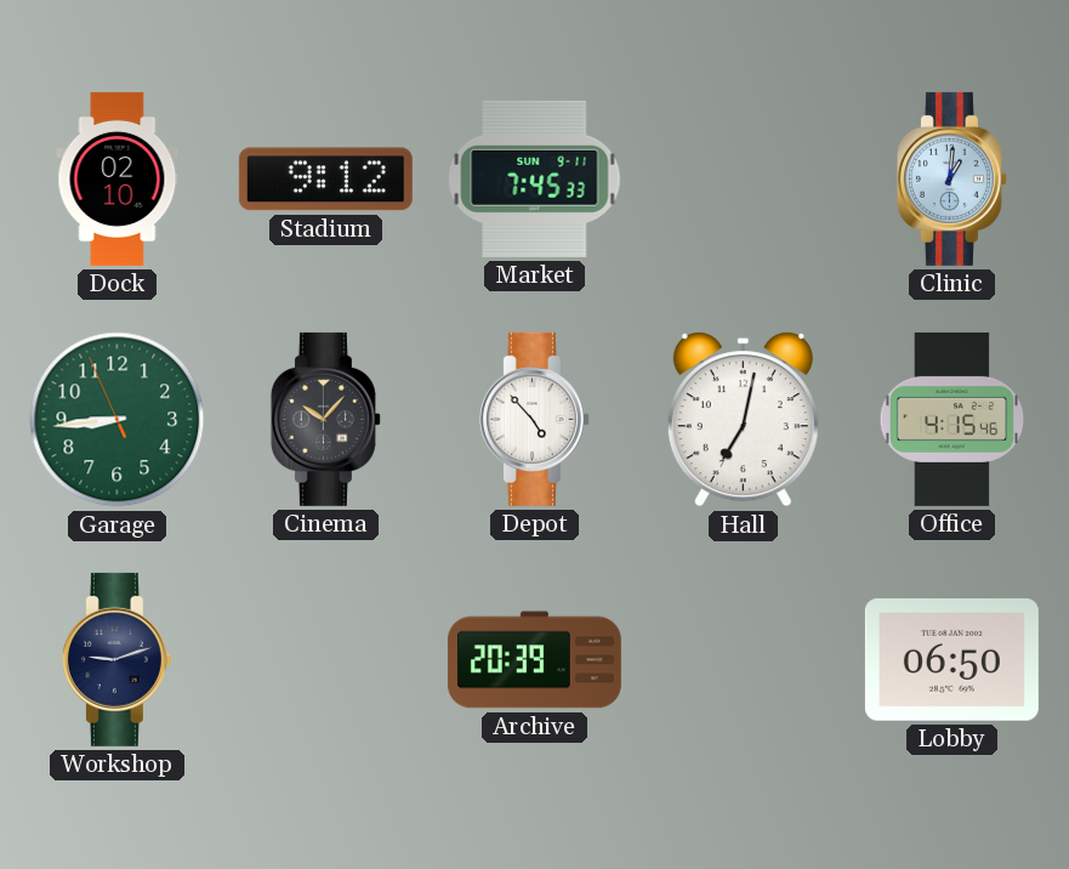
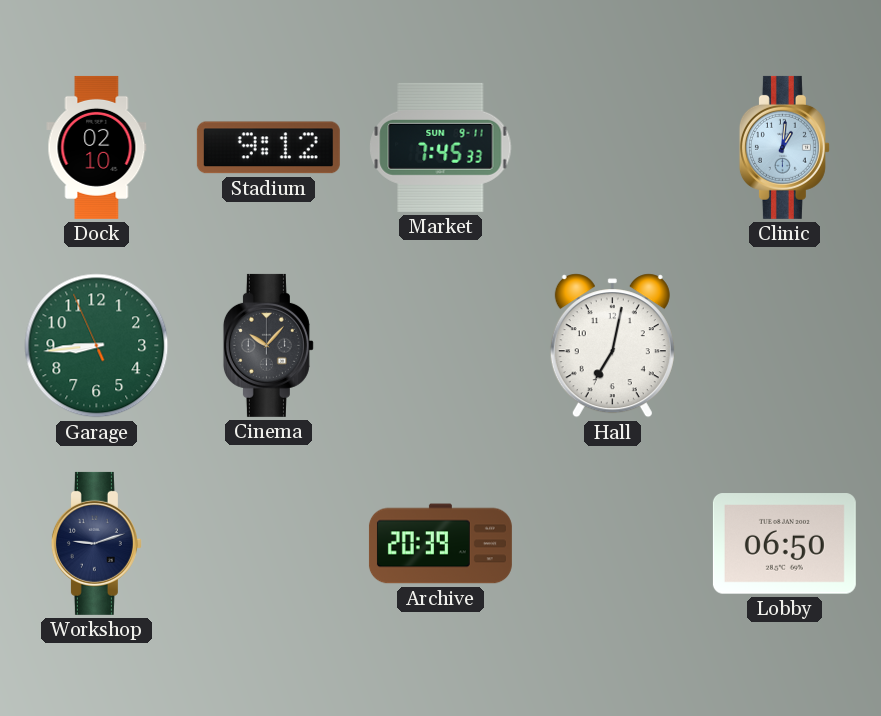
Depot: 4:53 -> none
Office: 4:15 -> none
